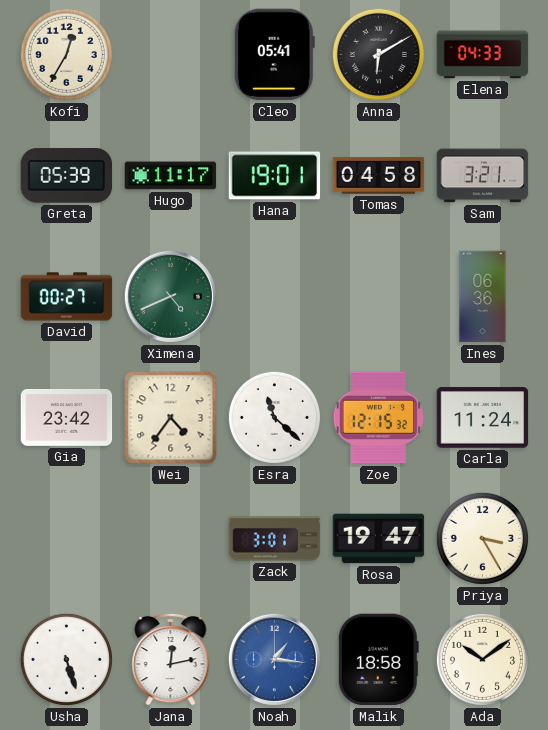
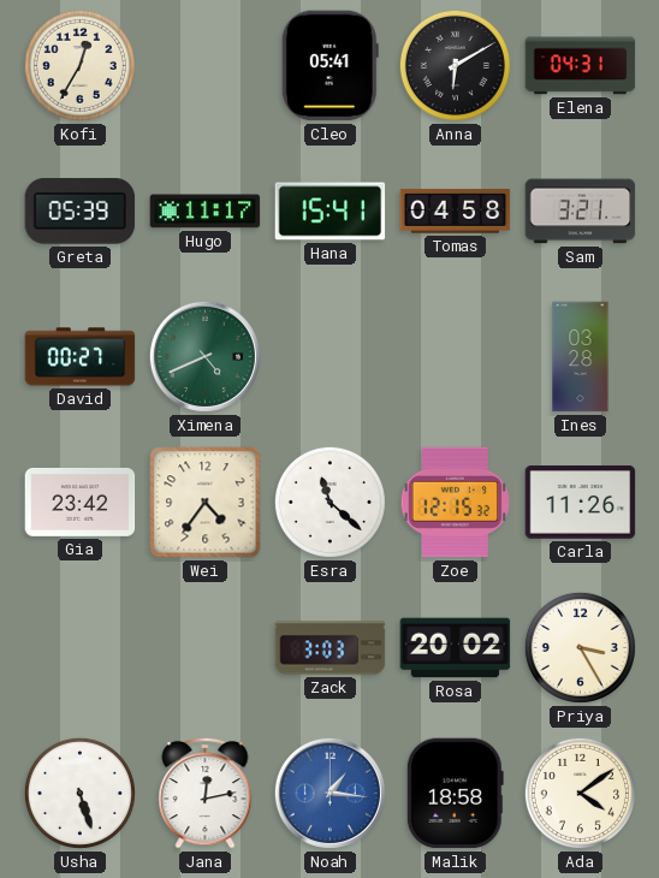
Elena: 04:33 -> 04:31
Hana: 19:01 -> 15:41
Ines: 06:36 -> 03:28
Carla: 11:24 -> 11:26
Zack: 3:01 -> 3:03
Rosa: 19:47 -> 20:02
Ada: 10:09 -> 4:09
